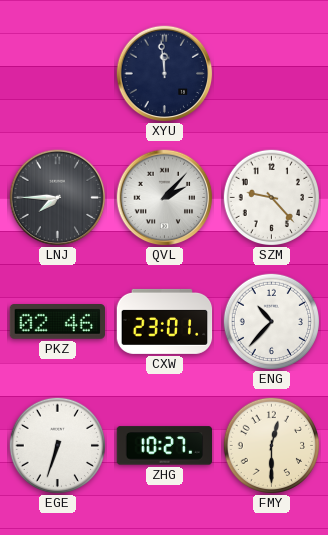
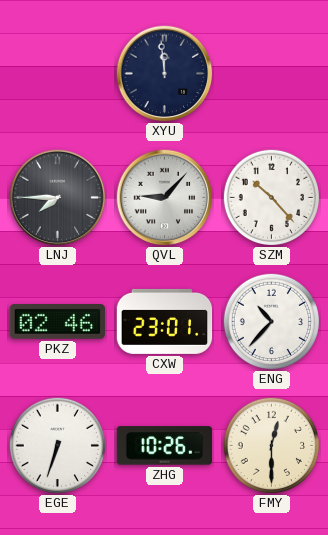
QVL: 2:07 -> 9:07
SZM: 9:23 -> 10:23
ZHG: 10:27 -> 10:26
